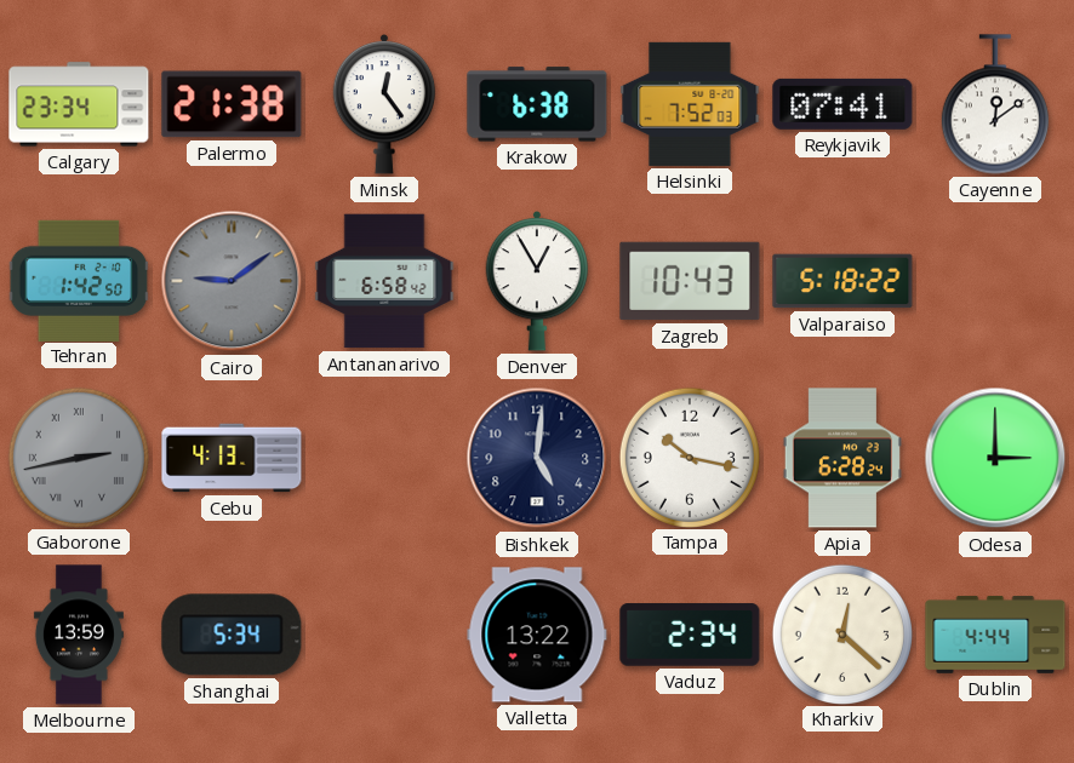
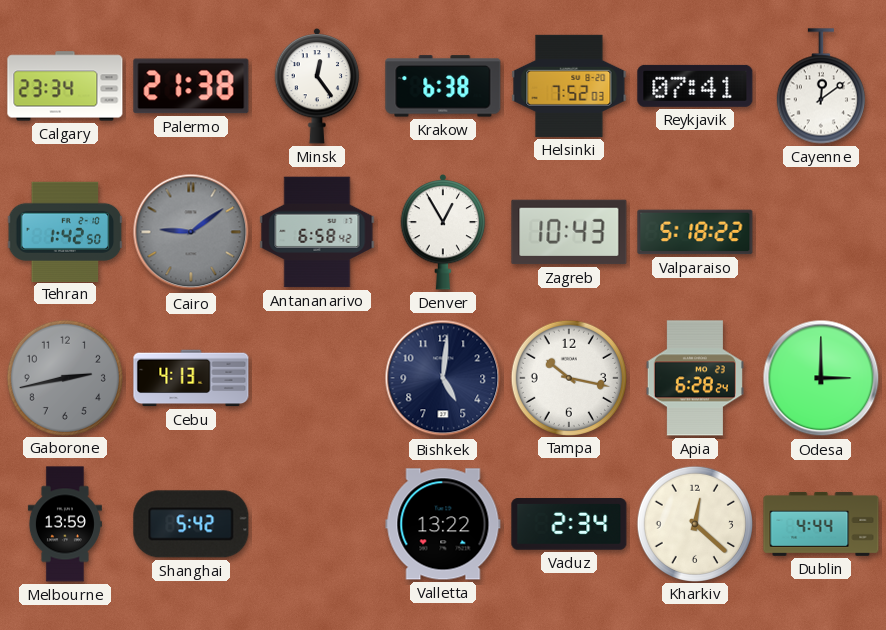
Gaborone numerals: Roman -> Arabic
Shanghai: 5:34 -> 5:42
